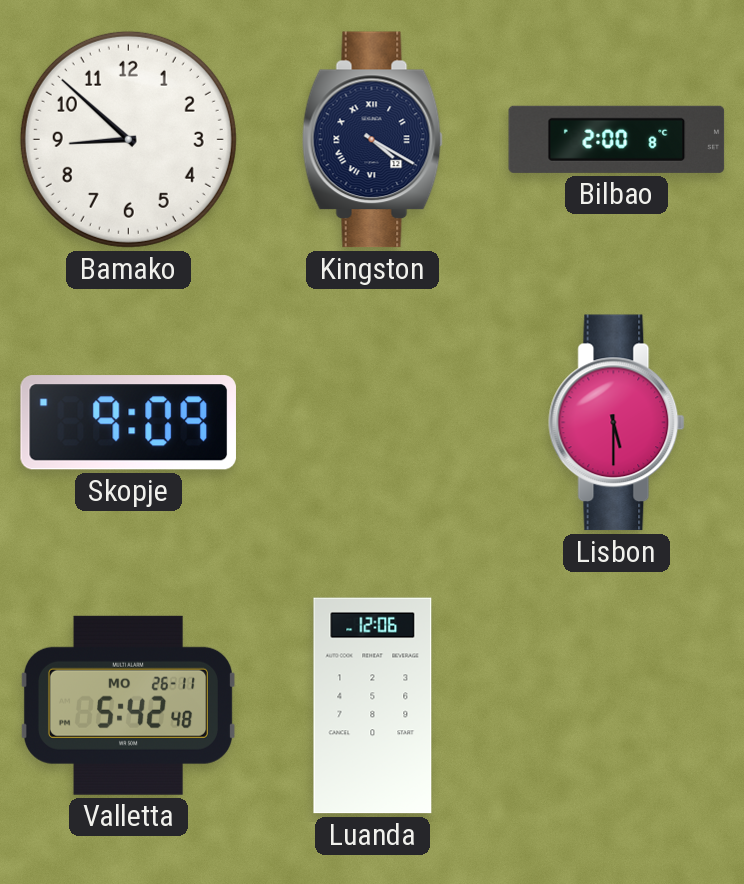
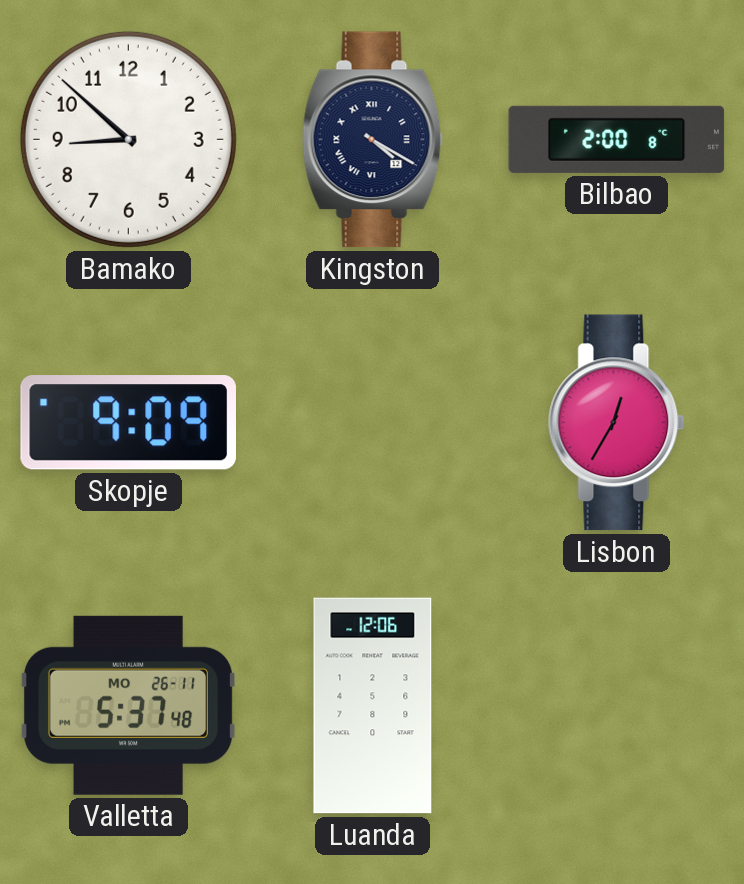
Lisbon: 5:30 -> 12:35
Valletta: 5:42 -> 5:37
